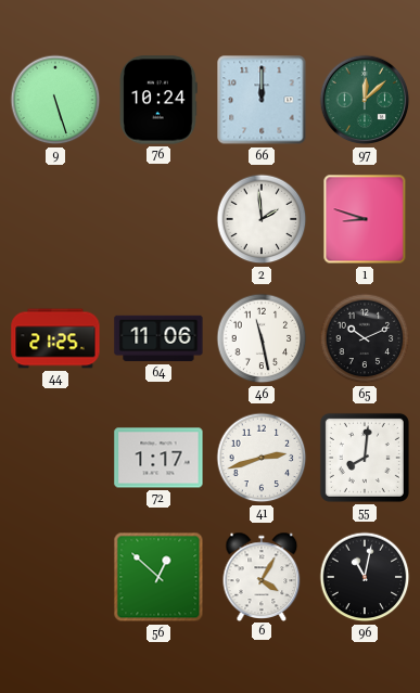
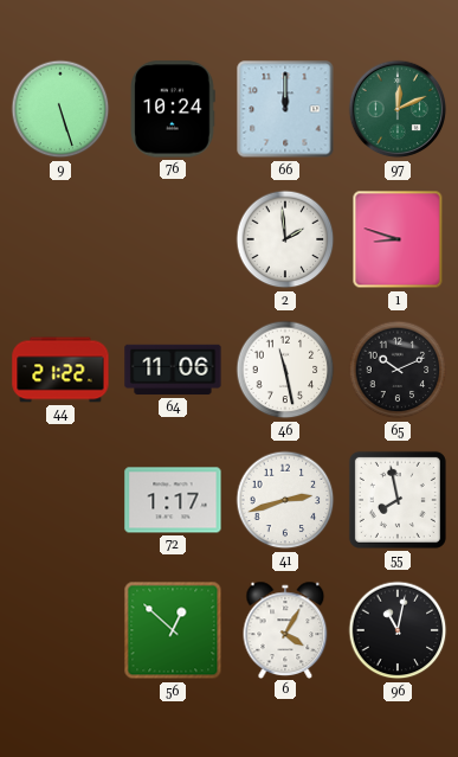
97: 12:08 -> 12:11
44: 21:25 -> 21:22
55: 8:01 -> 7:58
